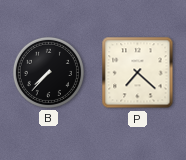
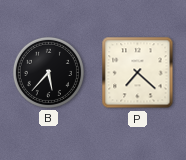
B: 7:37 -> 5:37
